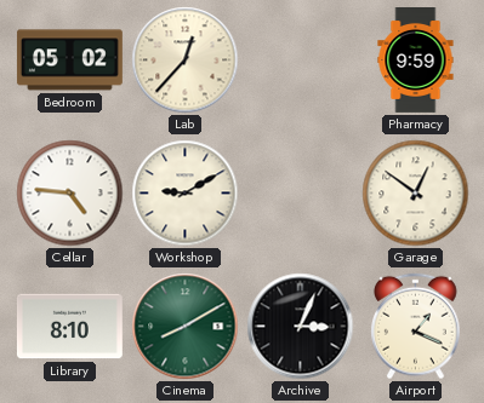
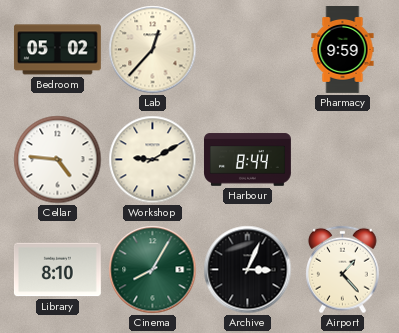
Harbour: none -> 8:44
Garage: 12:51 -> none
Cinema: 8:10 -> 8:05
Airport: 1:19 -> 1:23
